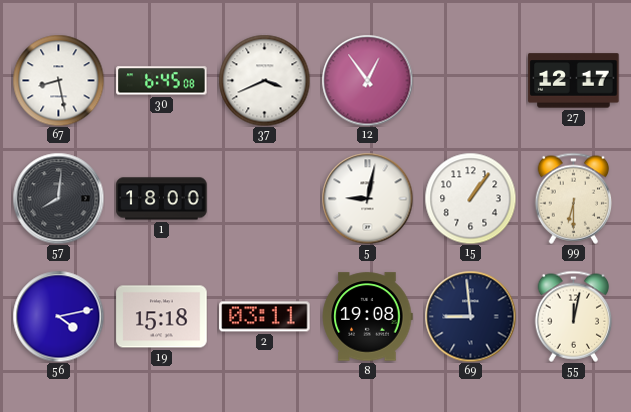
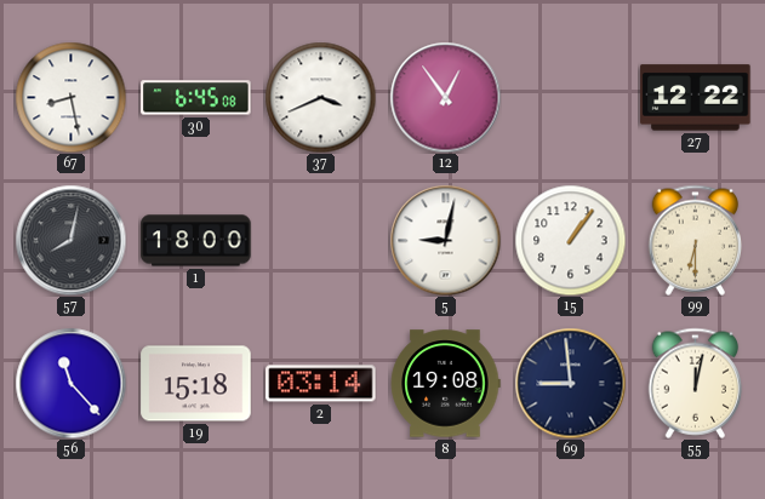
27: 12:17 -> 12:22
57: 8:01 -> 8:02
56: 4:13 -> 11:23
2: 03:11 -> 03:14
